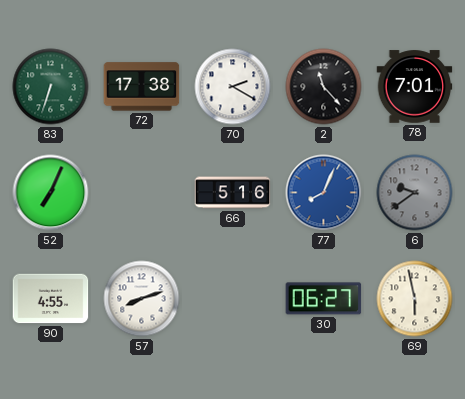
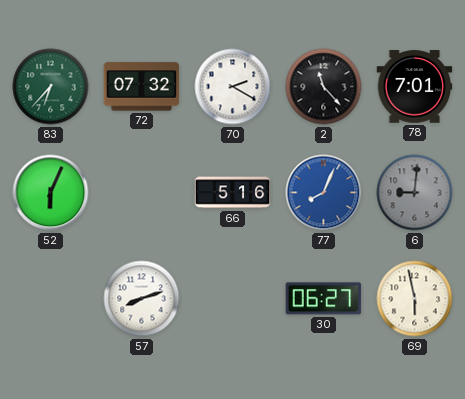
83: 6:33 -> 6:37
72: 17:38 -> 07:32
52: 7:04 -> 6:04
6: 9:39 -> 9:01
90: 4:55 -> none
